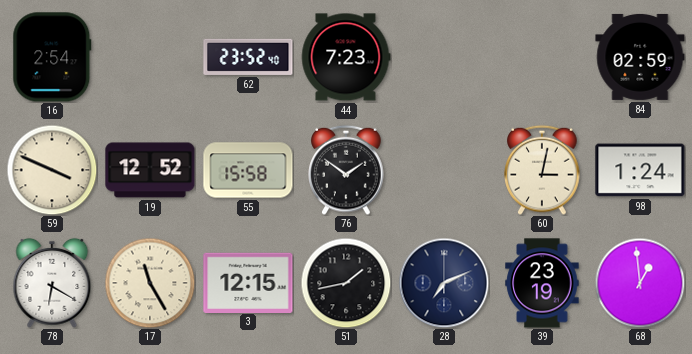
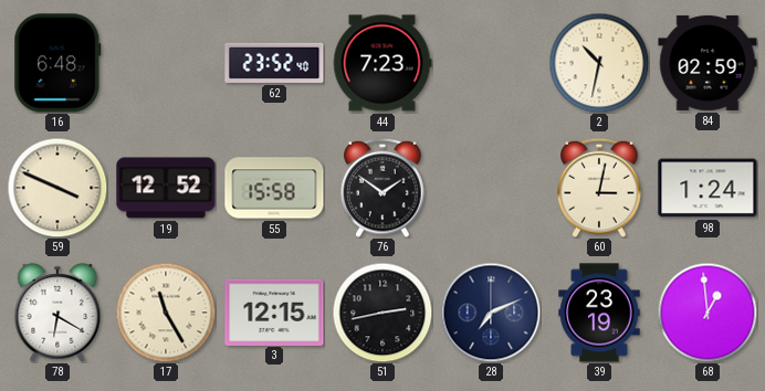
16: 2:54 -> 6:48
2: none -> 10:32
51: 1:43 -> 2:43
